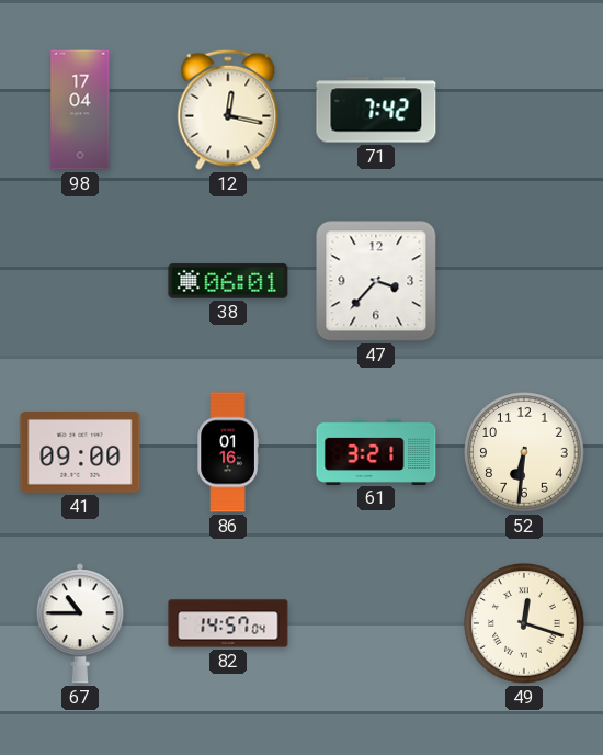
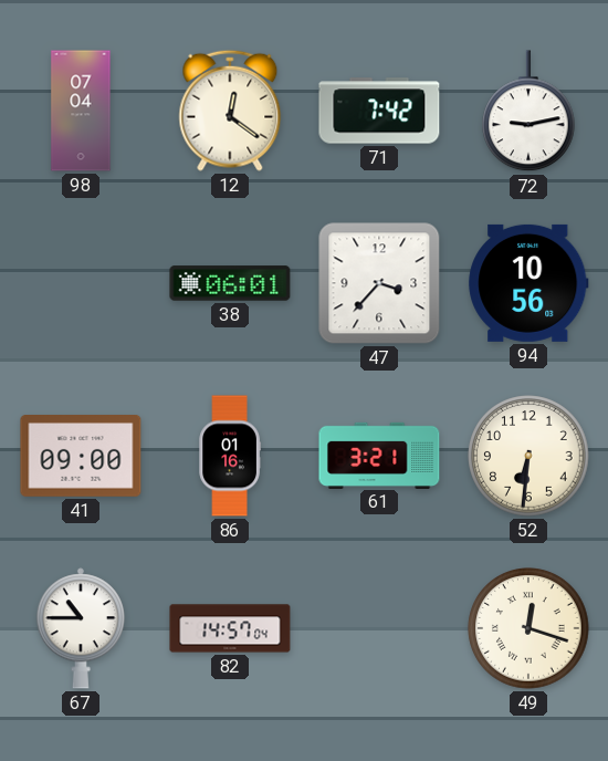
98: 17:04 -> 07:04
12: 12:17 -> 12:21
72: none -> 9:13
94: none -> 10:56
